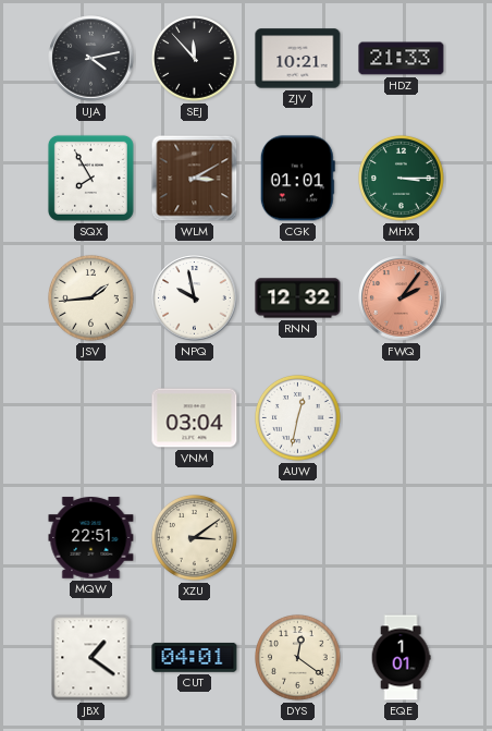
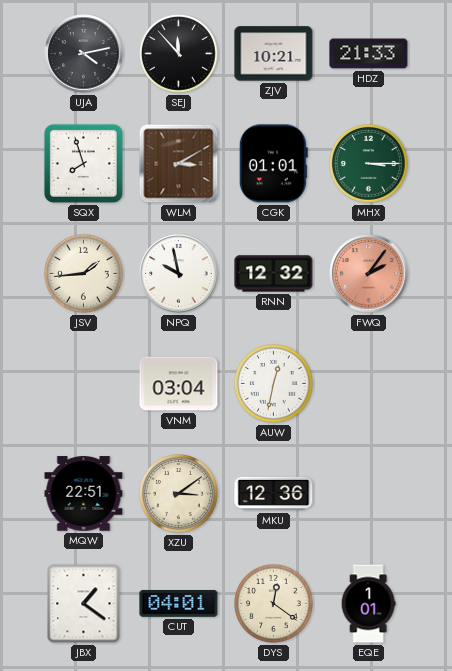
SQX: 7:55 -> 7:57
MKU: none -> 12:36
